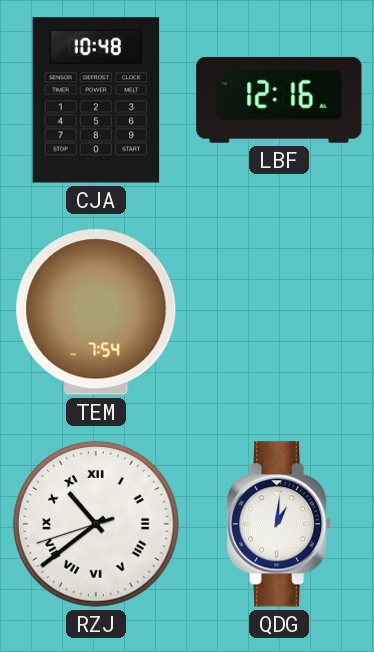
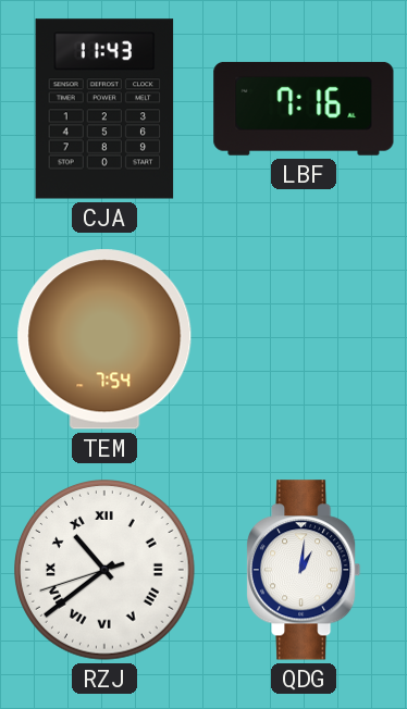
CJA: 10:48 -> 11:43
LBF: 12:16 -> 7:16
